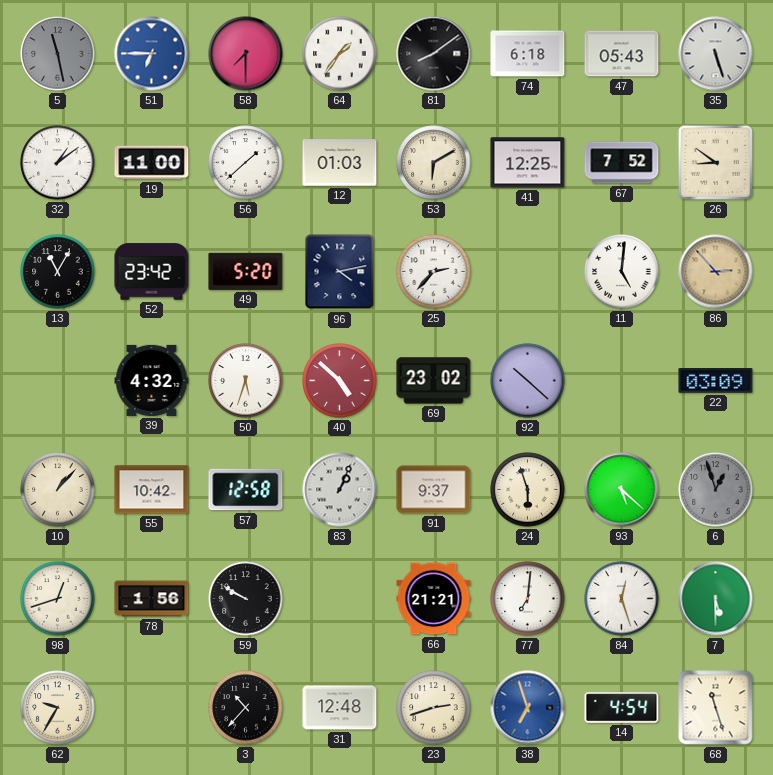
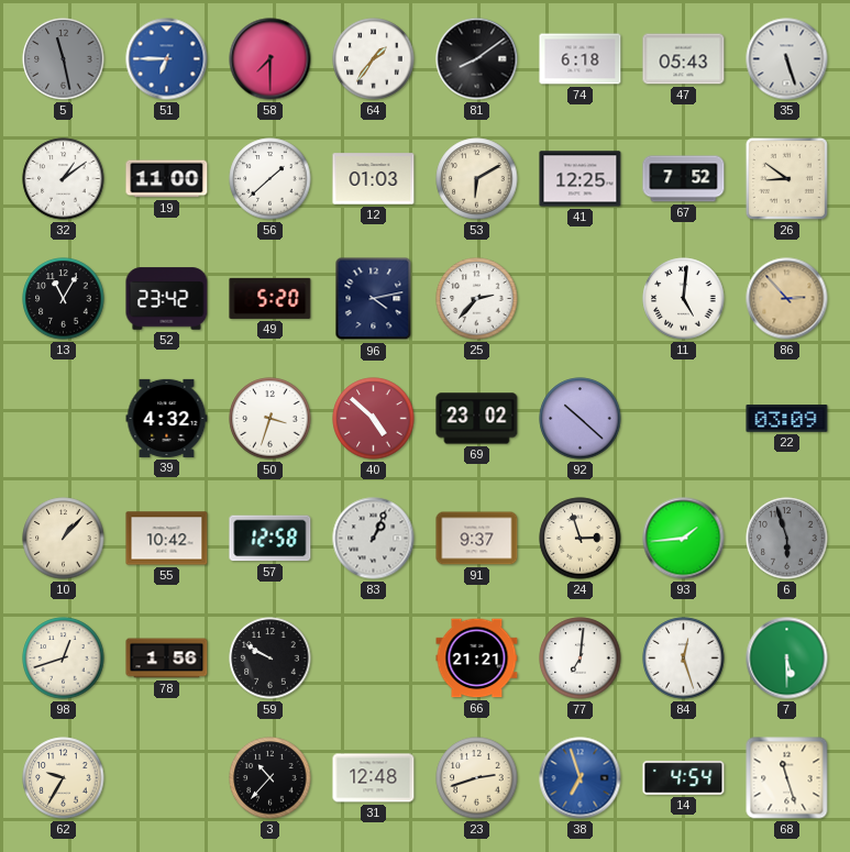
50: 5:33 -> 3:33
24: 5:57 -> 2:57
93: 5:22 -> 1:44
6: 12:57 -> 5:57
